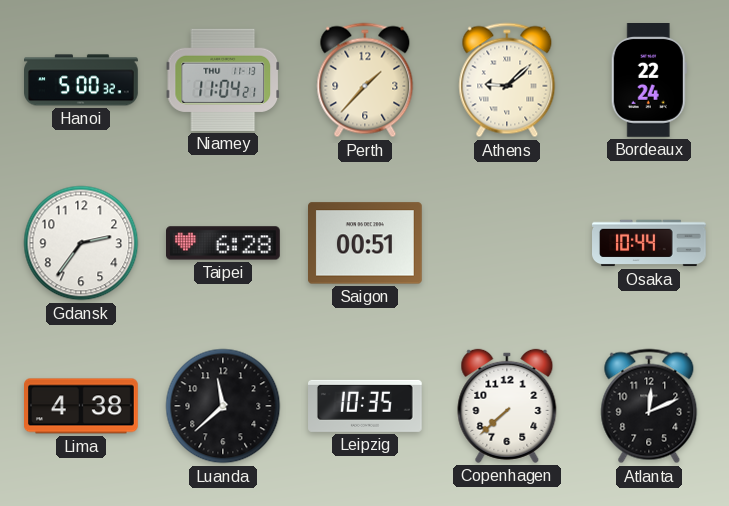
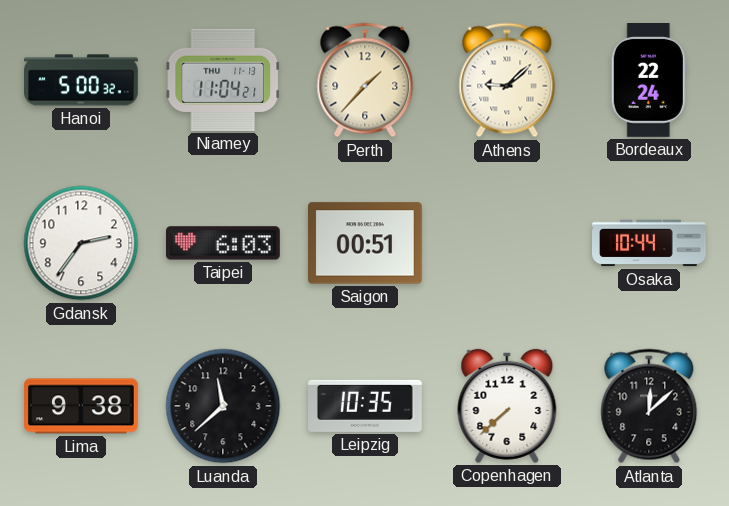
Taipei: 6:28 -> 6:03
Lima: 4:38 -> 9:38
Atlanta: 12:11 -> 12:08
